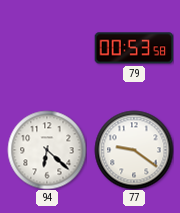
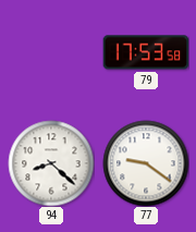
79: 00:53 -> 17:53
94: 6:22 -> 8:22
